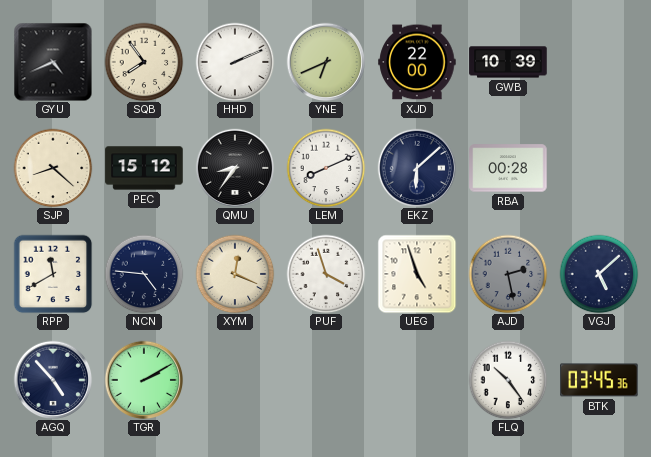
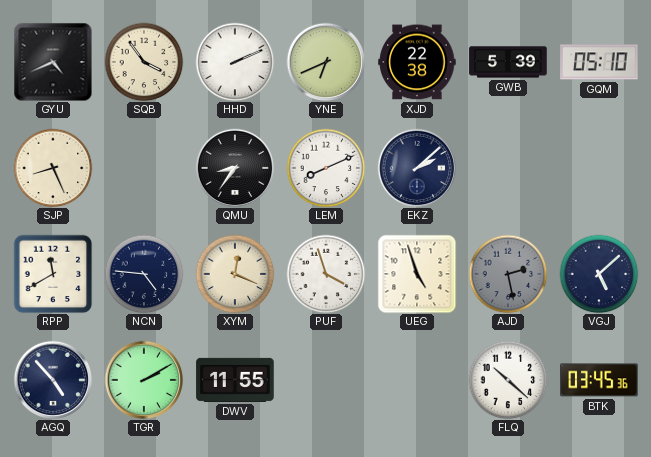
SQB: 7:54 -> 3:54
XJD: 22:00 -> 22:38
GWB: 10:39 -> 5:39
GQM: none -> 05:10
SJP: 8:22 -> 8:26
PEC: 15:12 -> none
EKZ: 6:08 -> 2:08
RBA: 00:28 -> none
DWV: none -> 11:55
FLQ: 10:24 -> 10:22
